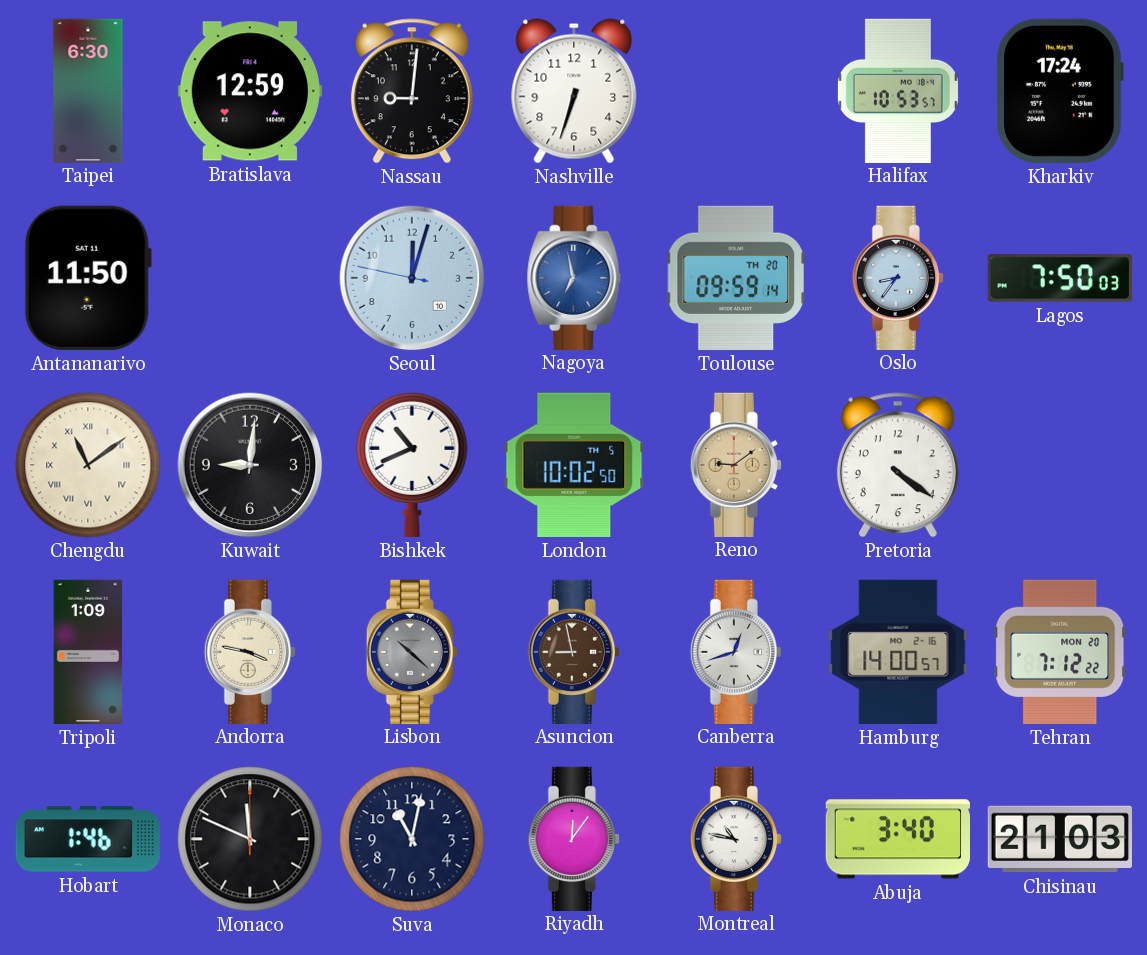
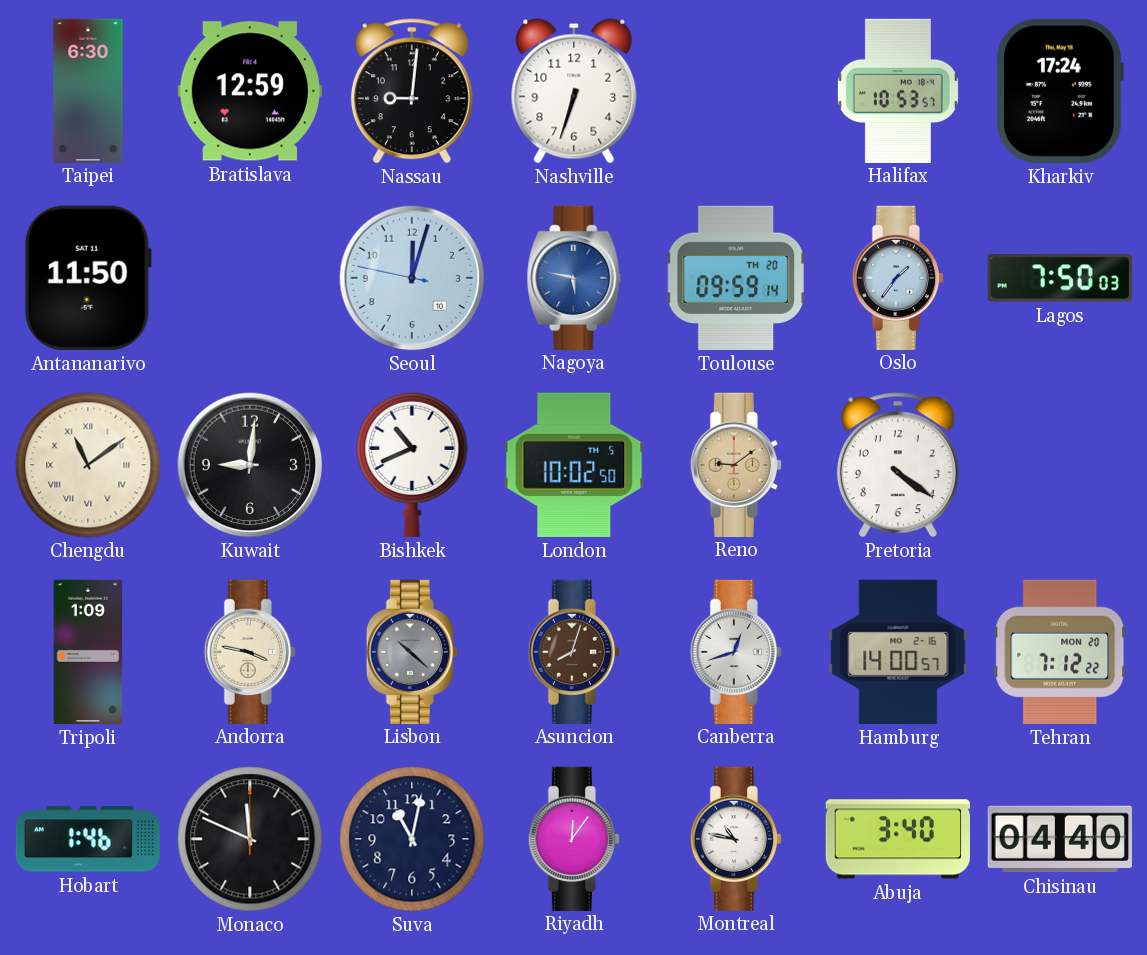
Nagoya: 6:58 -> 5:47
Oslo: 8:36 -> 1:36
Asuncion: 8:58 -> 8:03
Chisinau: 21:03 -> 04:40
